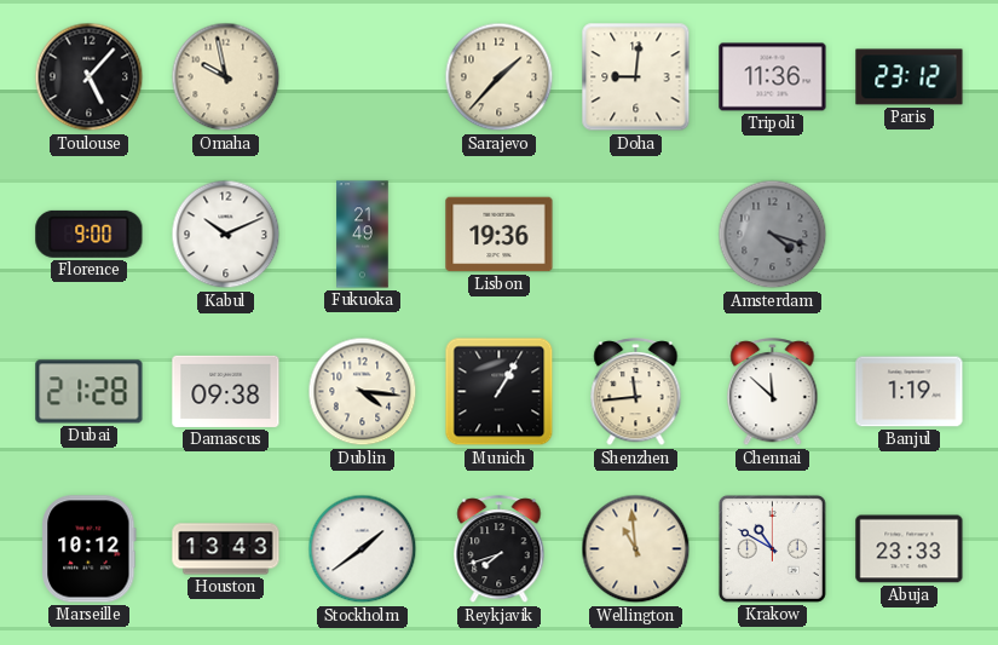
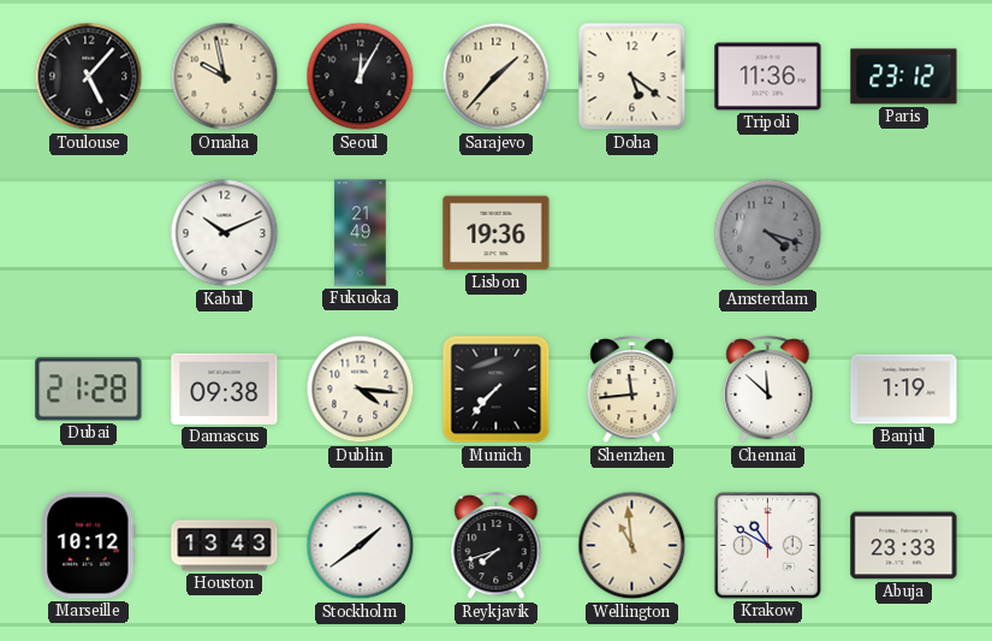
Seoul: none -> 12:05
Doha: 9:01 -> 5:21
Florence: 9:00 -> none
Munich: 1:05 -> 7:37
